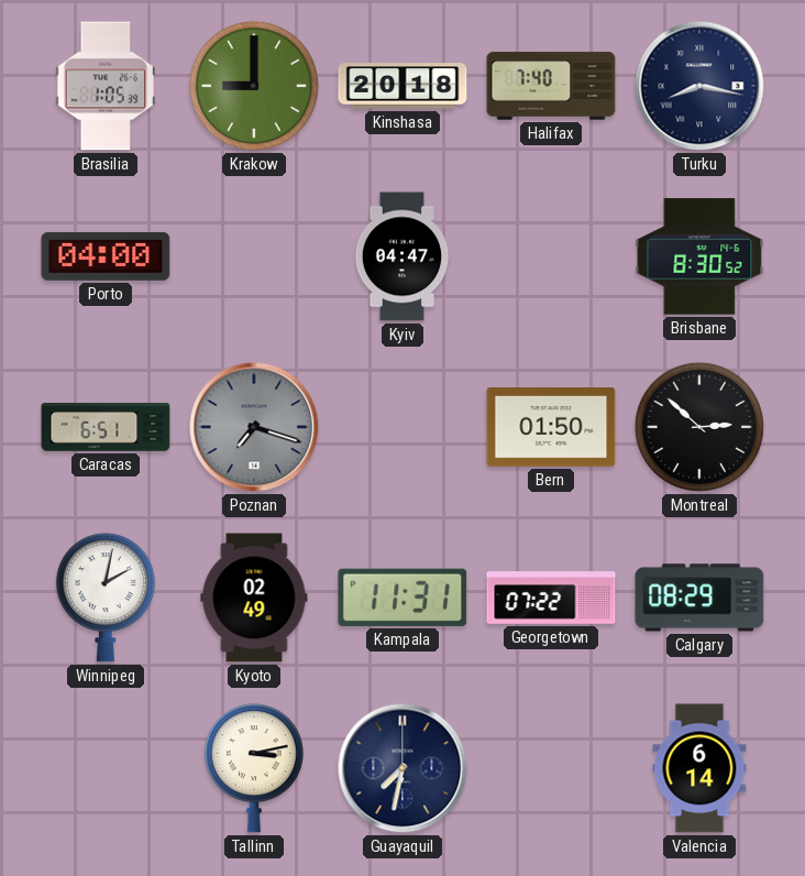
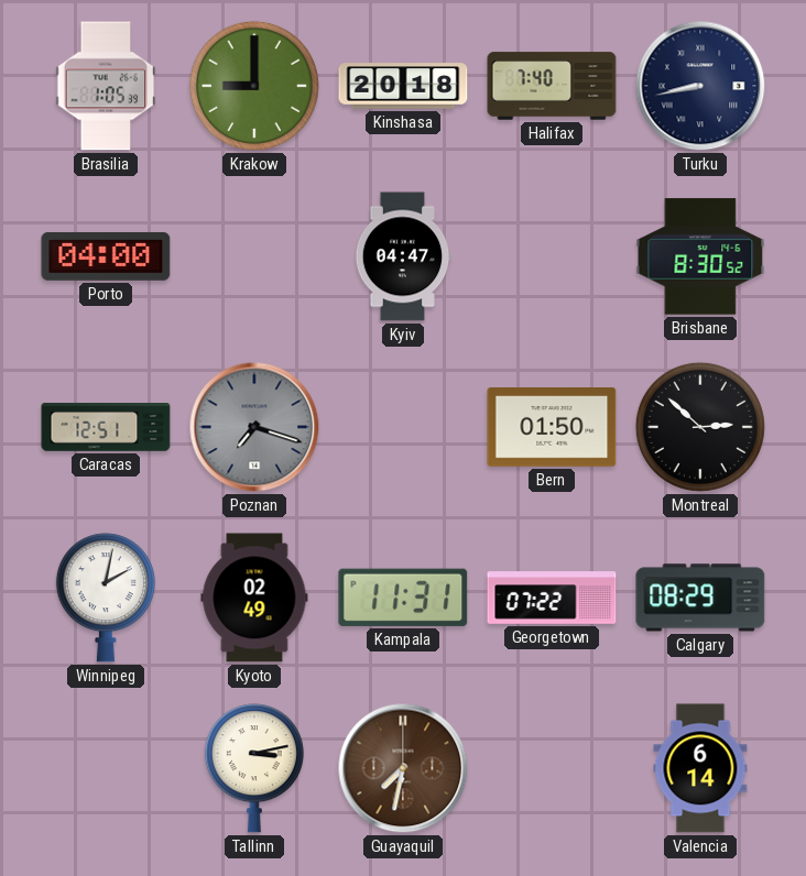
Turku: 8:17 -> 8:43
Caracas: 6:51 -> 12:51
Guayaquil dial: navy -> brown
